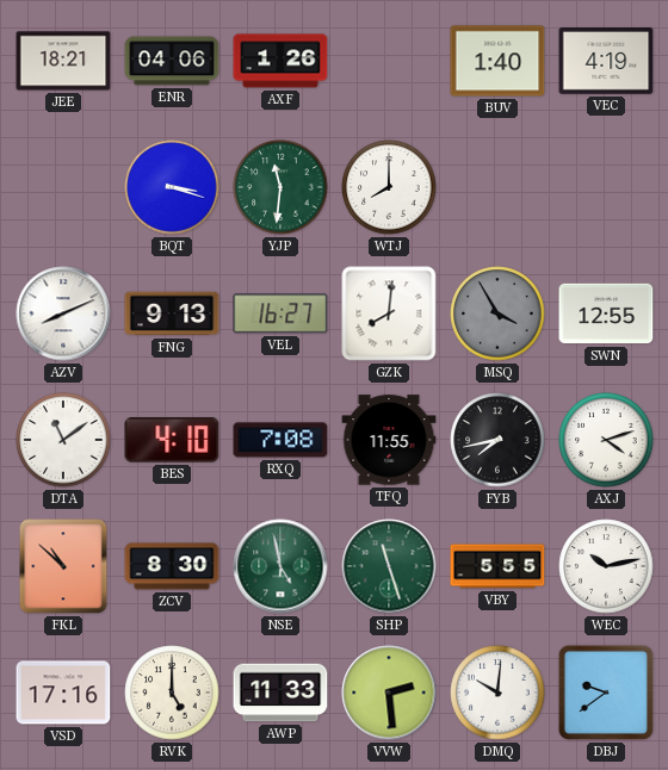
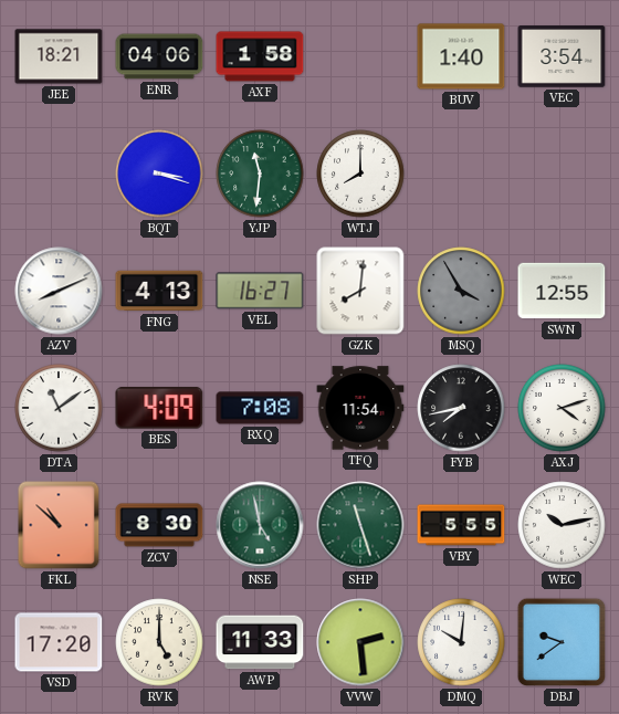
AXF: 1:26 -> 1:58
VEC: 4:19 -> 3:54
FNG: 9:13 -> 4:13
BES: 4:10 -> 4:09
TFQ: 11:55 -> 11:54
VSD: 17:16 -> 17:20
